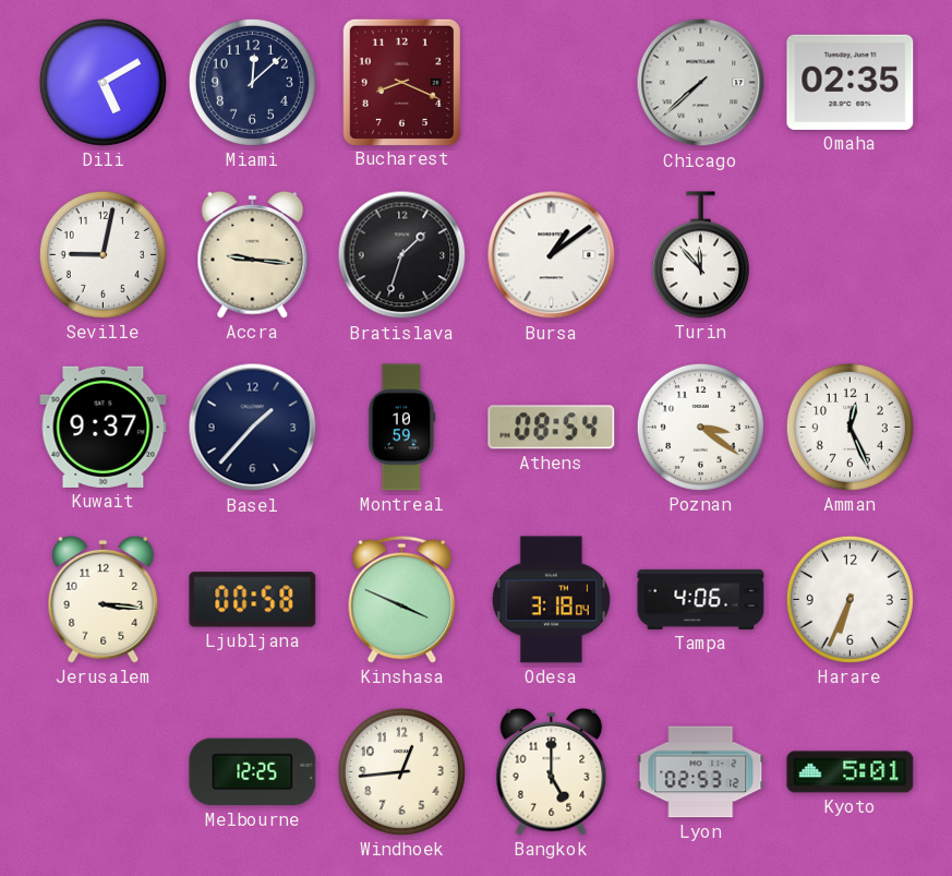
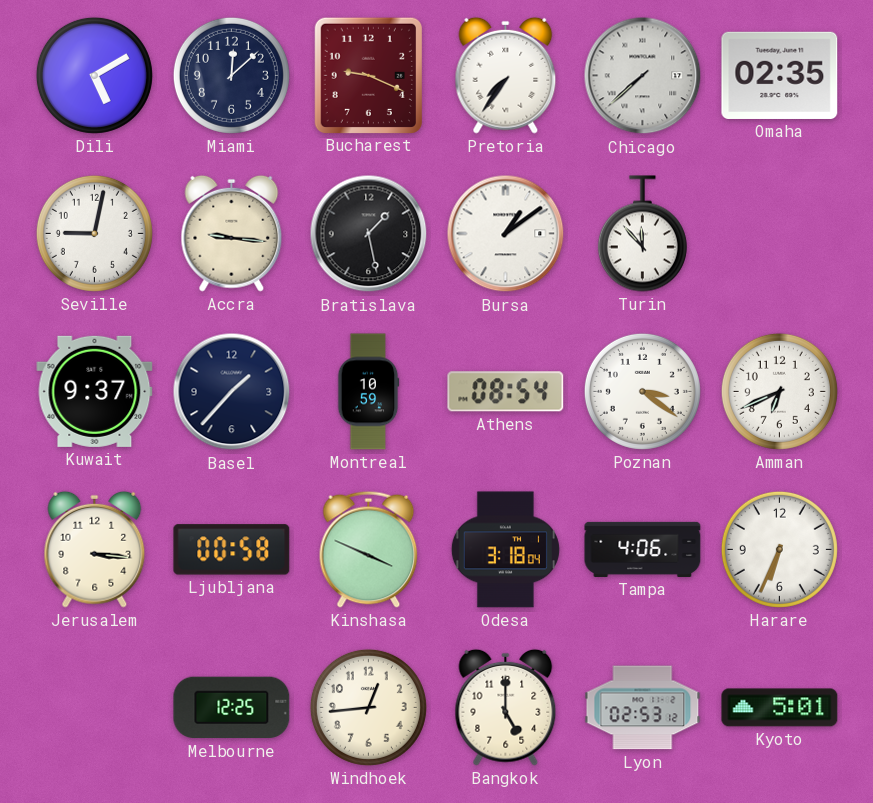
Bucharest: 8:19 -> 9:19
Pretoria: none -> 7:36
Bratislava: 1:33 -> 1:28
Amman: 12:26 -> 6:41
